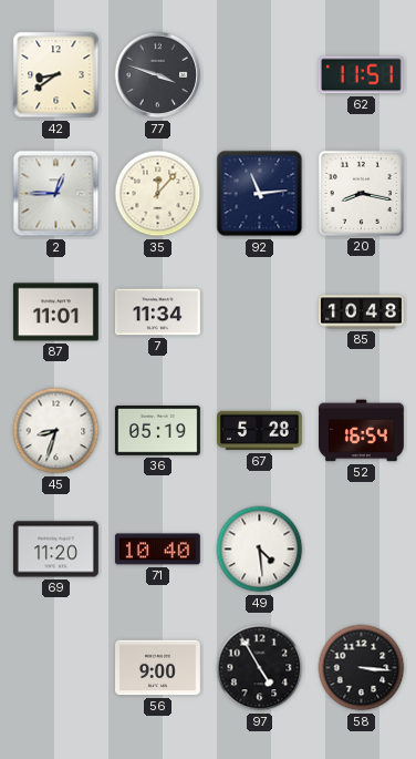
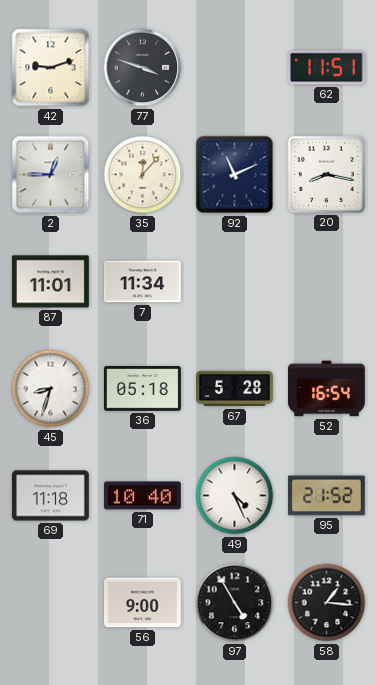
42: 8:39 -> 9:12
92: 11:14 -> 11:11
85: 10:48 -> none
36: 05:19 -> 05:18
69: 11:20 -> 11:18
49: 4:29 -> 4:26
95: none -> 21:52
58: 3:16 -> 1:16
